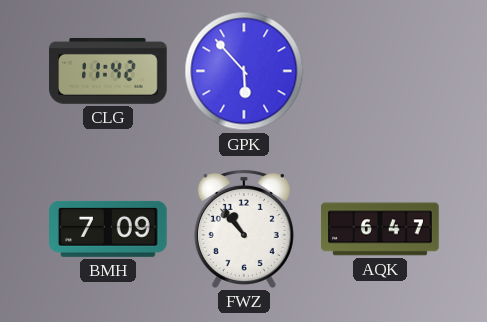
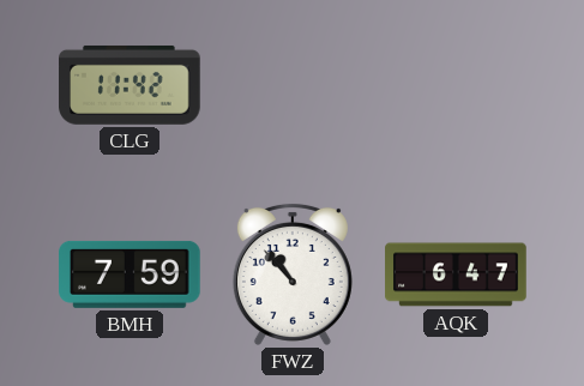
GPK: 5:53 -> none
BMH: 7:09 -> 7:59
